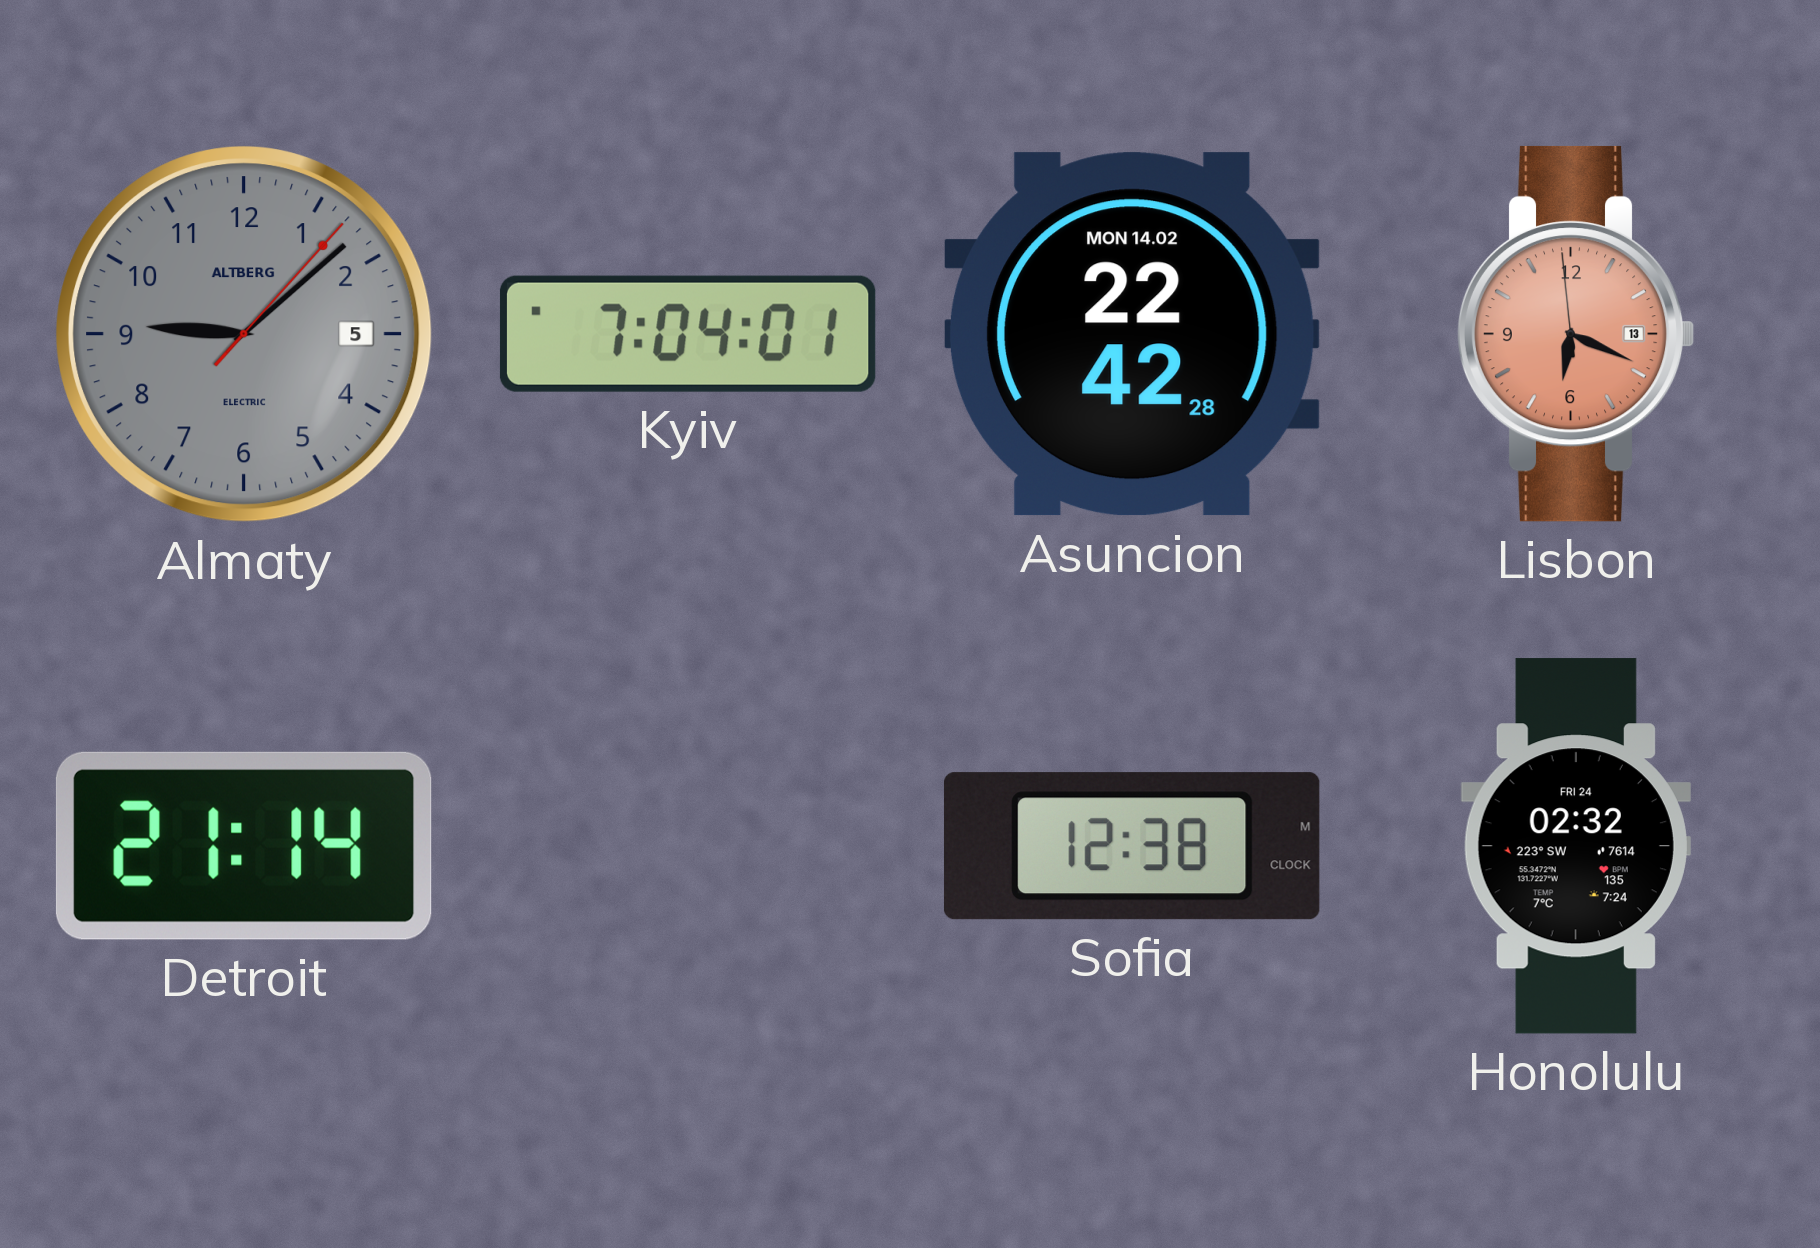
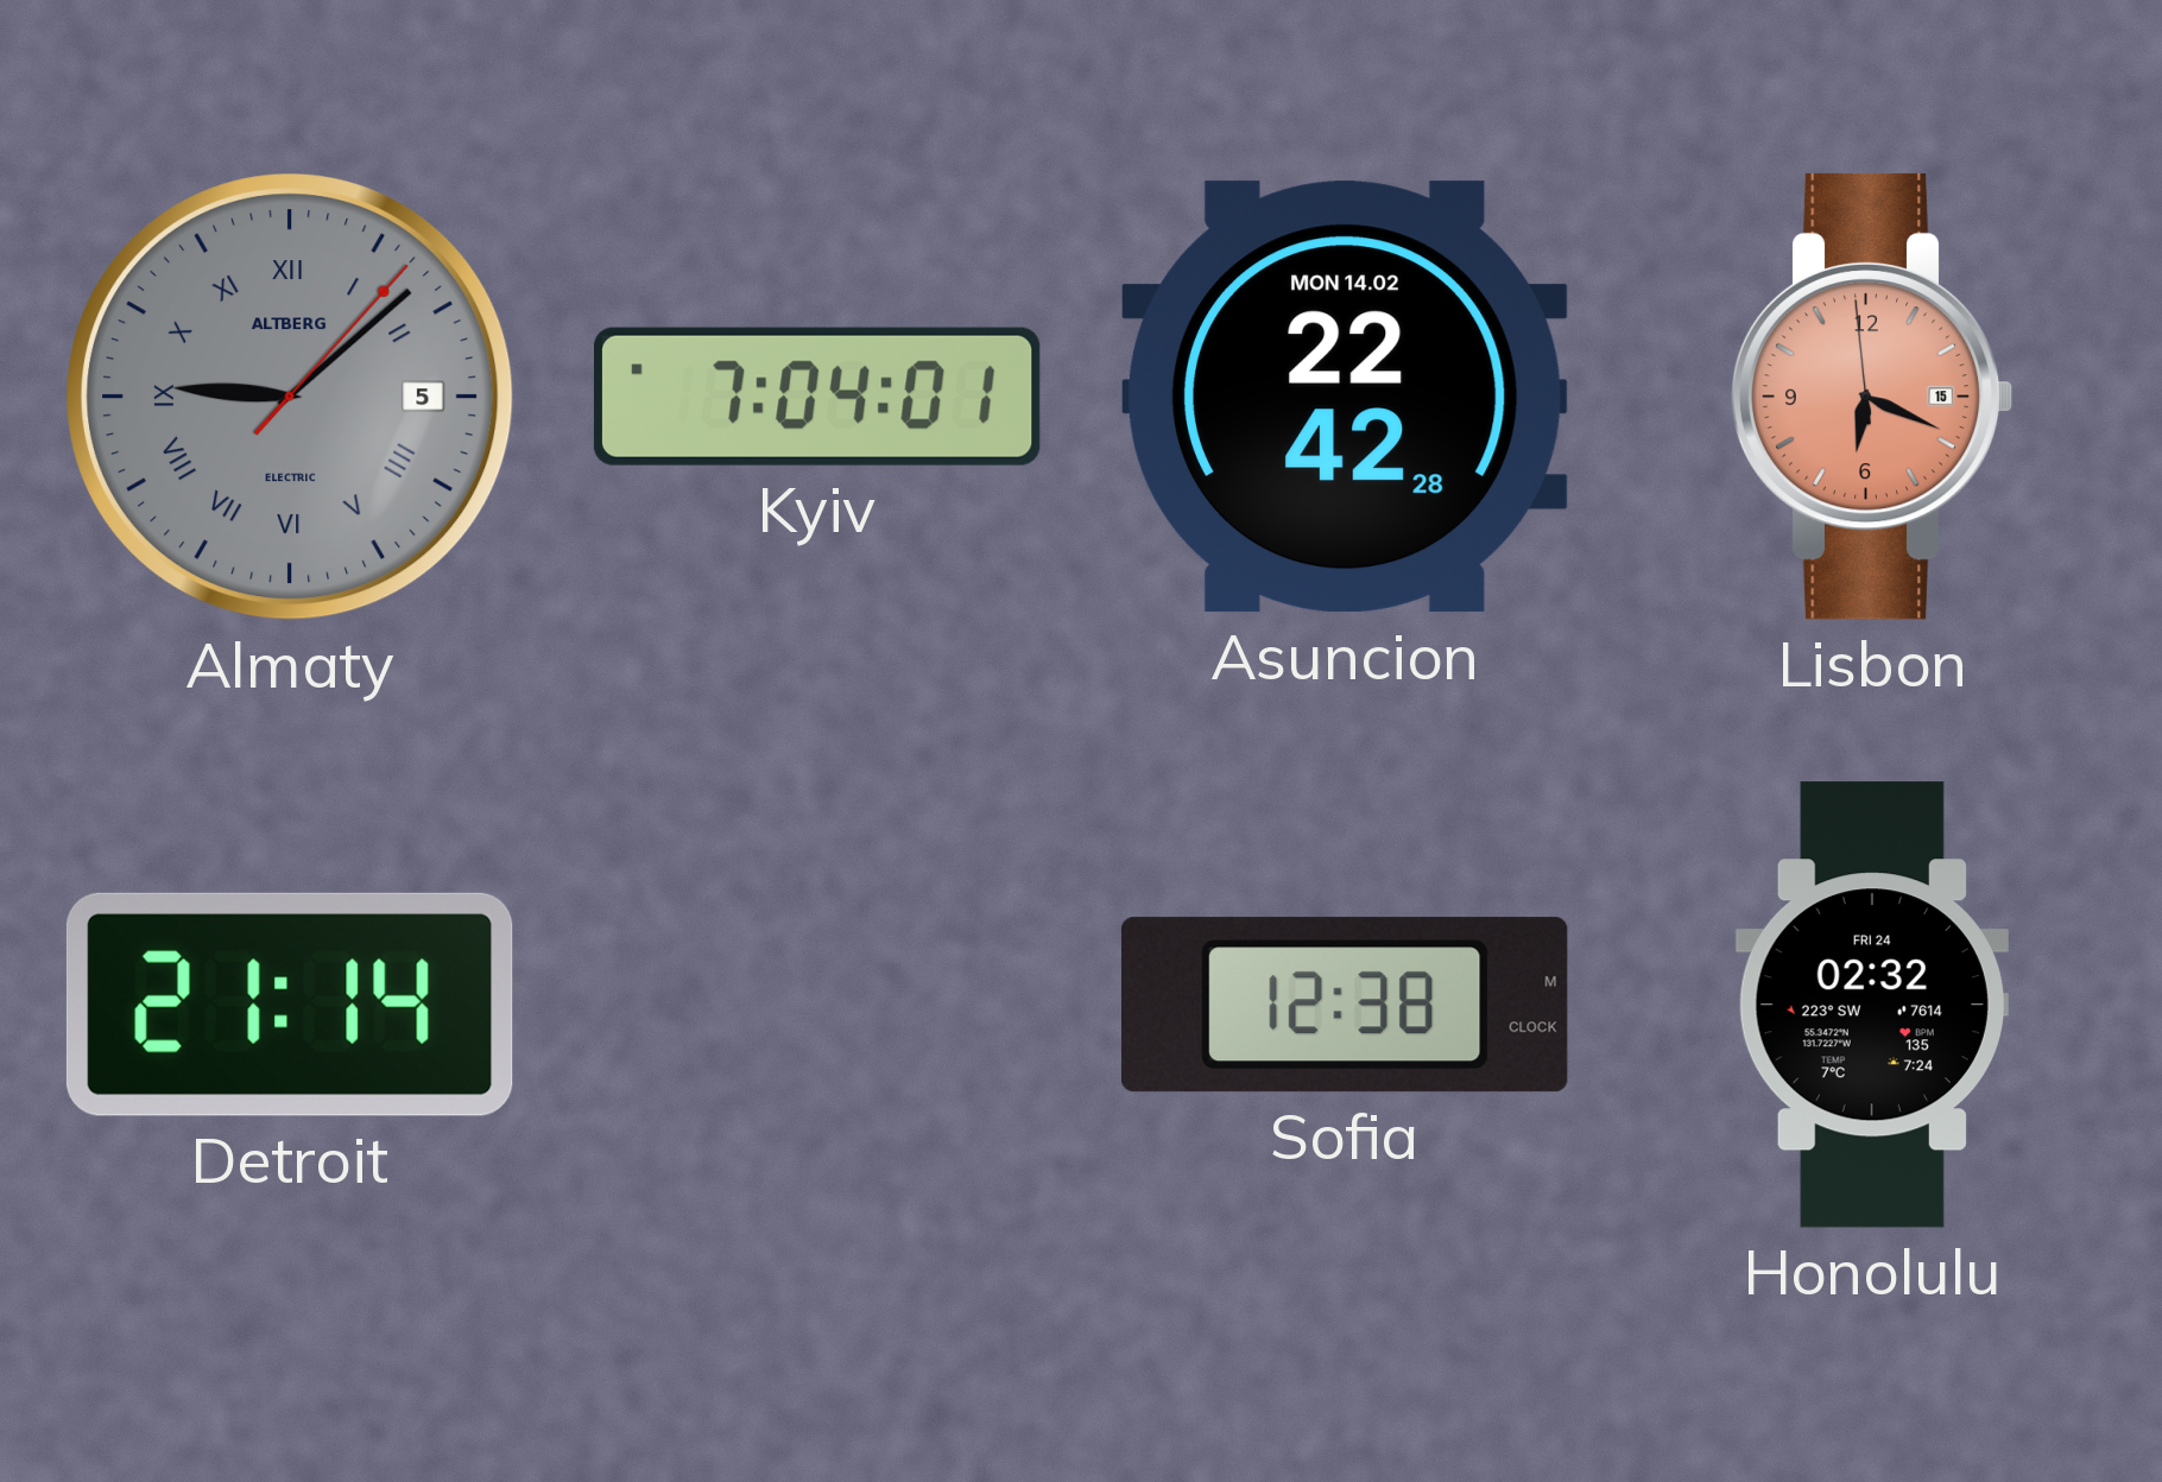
Almaty numerals: Arabic -> Roman
Lisbon date: 13 -> 15
